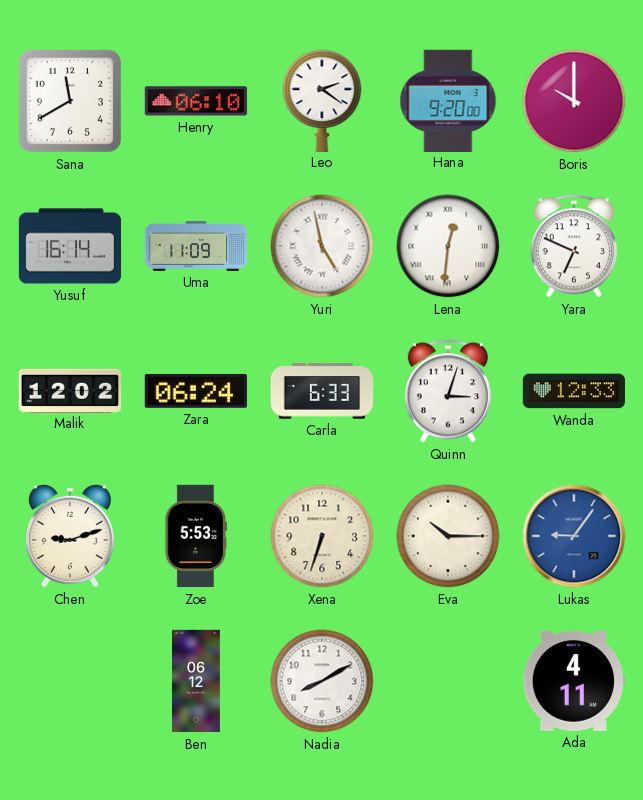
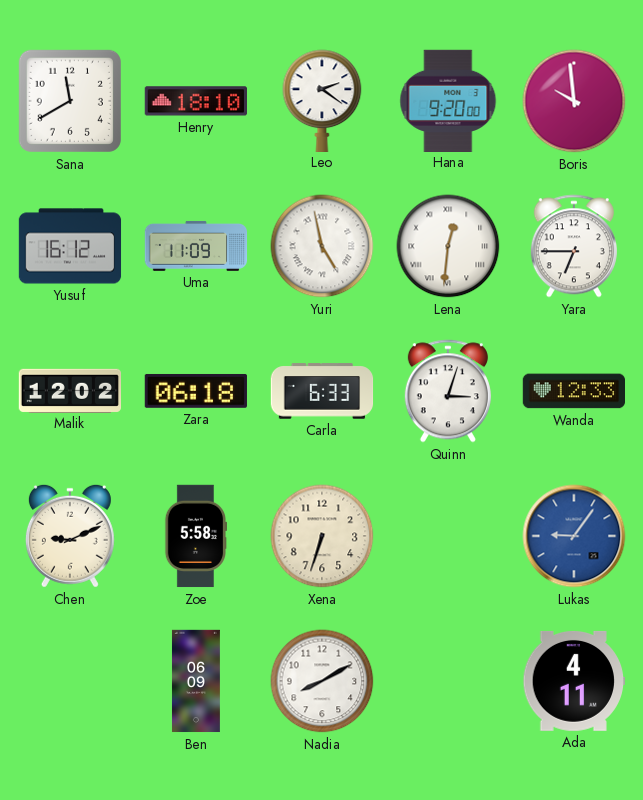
Henry: 06:10 -> 18:10
Boris: 10:00 -> 9:59
Yusuf: 16:14 -> 16:12
Yara: 6:49 -> 6:45
Zara: 06:24 -> 06:18
Chen: 9:12 -> 9:11
Zoe: 5:53 -> 5:58
Eva: 10:15 -> none
Ben: 06:12 -> 06:09
